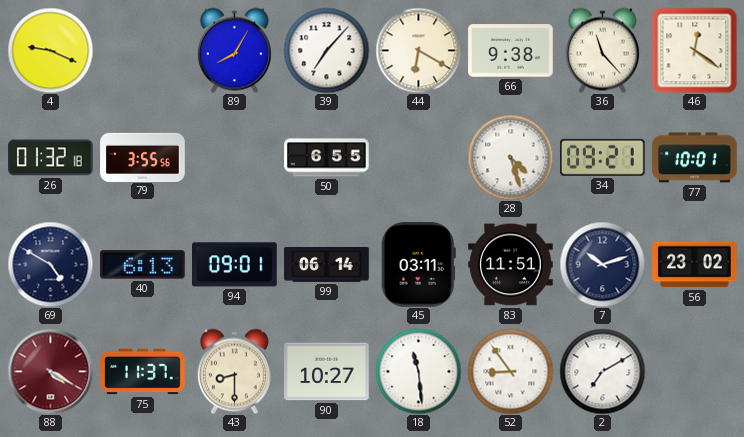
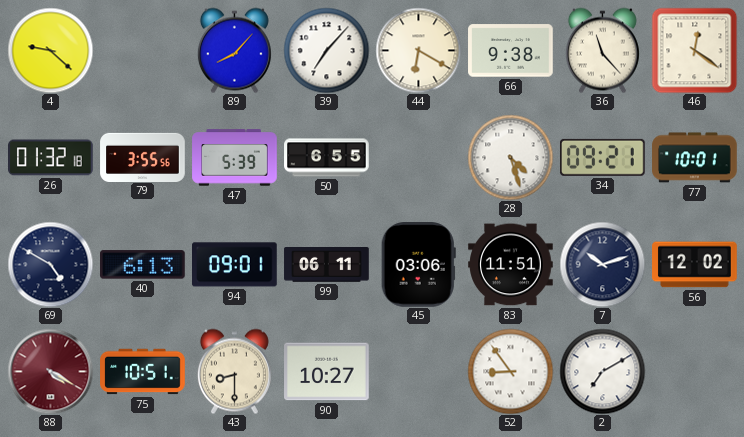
4: 9:19 -> 9:22
89: 8:05 -> 8:07
47: none -> 5:39
99: 06:14 -> 06:11
45: 03:11 -> 03:06
56: 23:02 -> 12:02
75: 11:37 -> 10:51
18: 11:29 -> none
